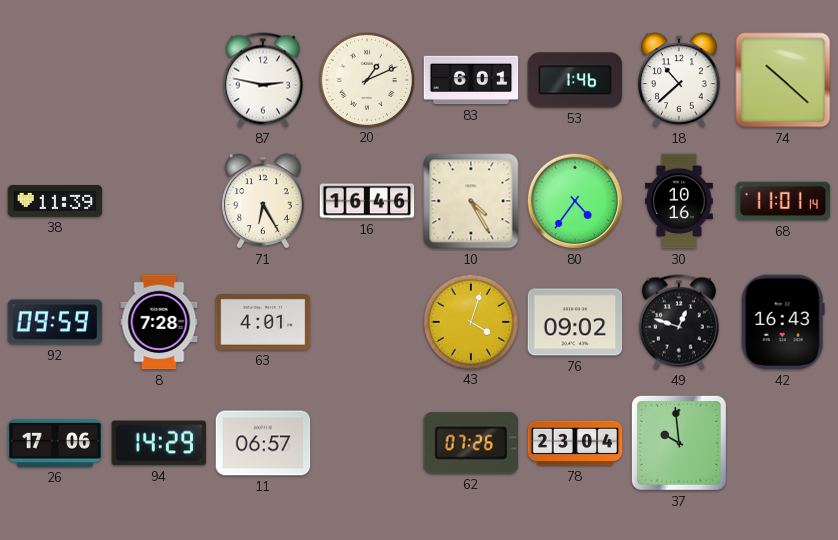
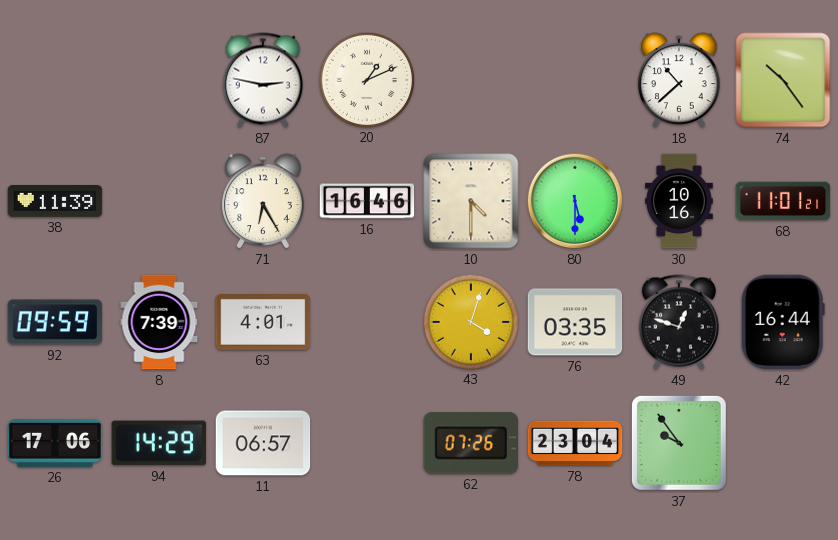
83: 6:01 -> none
53: 1:46 -> none
74: 10:22 -> 10:24
10: 4:25 -> 4:30
80: 4:36 -> 5:30
68: 11:01:14 -> 11:01:21
8: 7:28 -> 7:39
76: 09:02 -> 03:35
42: 16:43 -> 16:44
37: 9:59 -> 9:54
